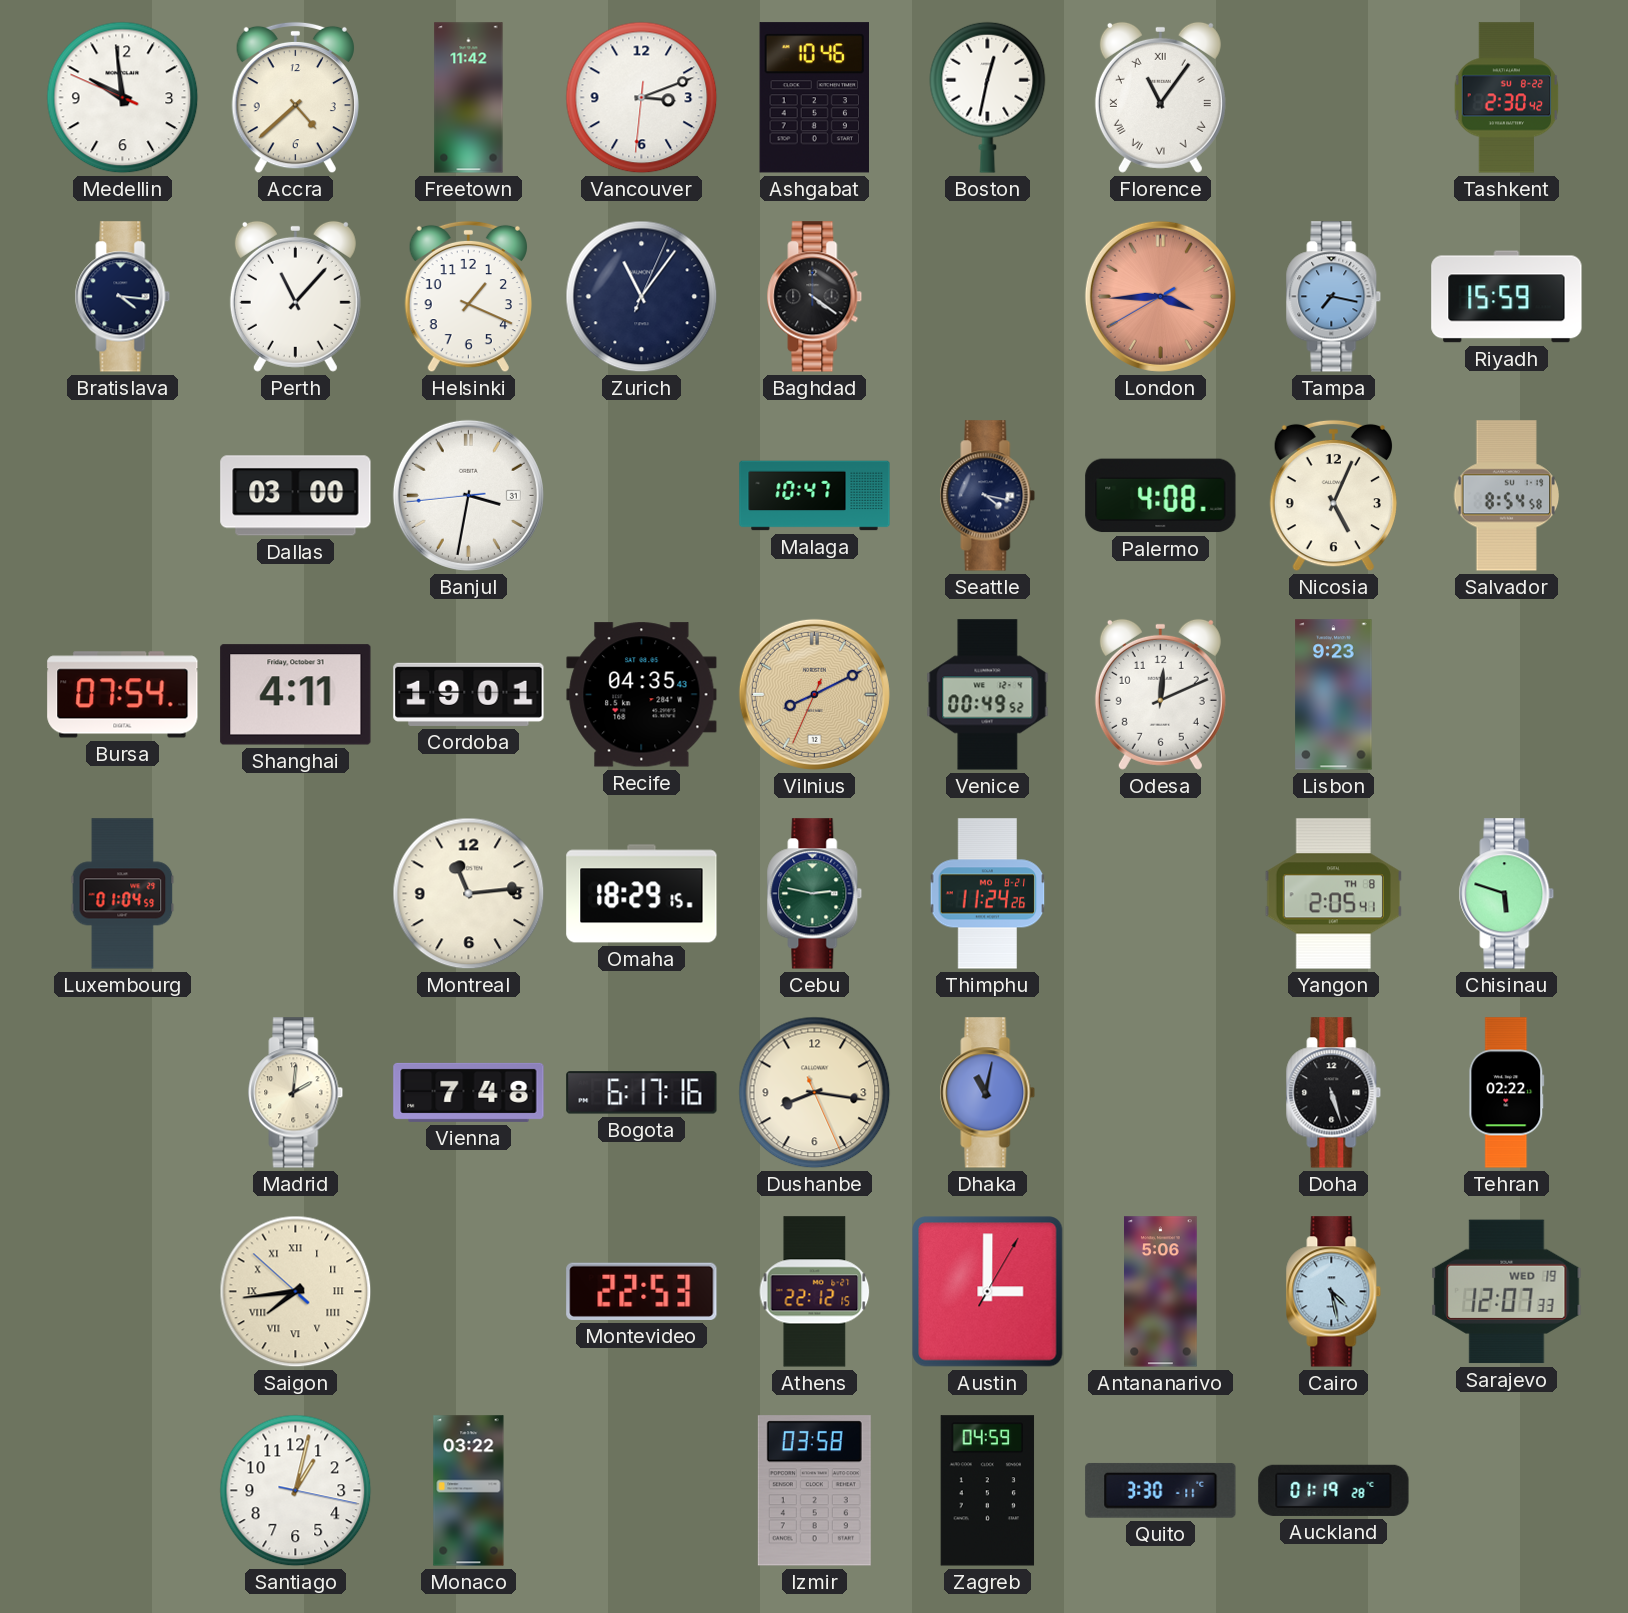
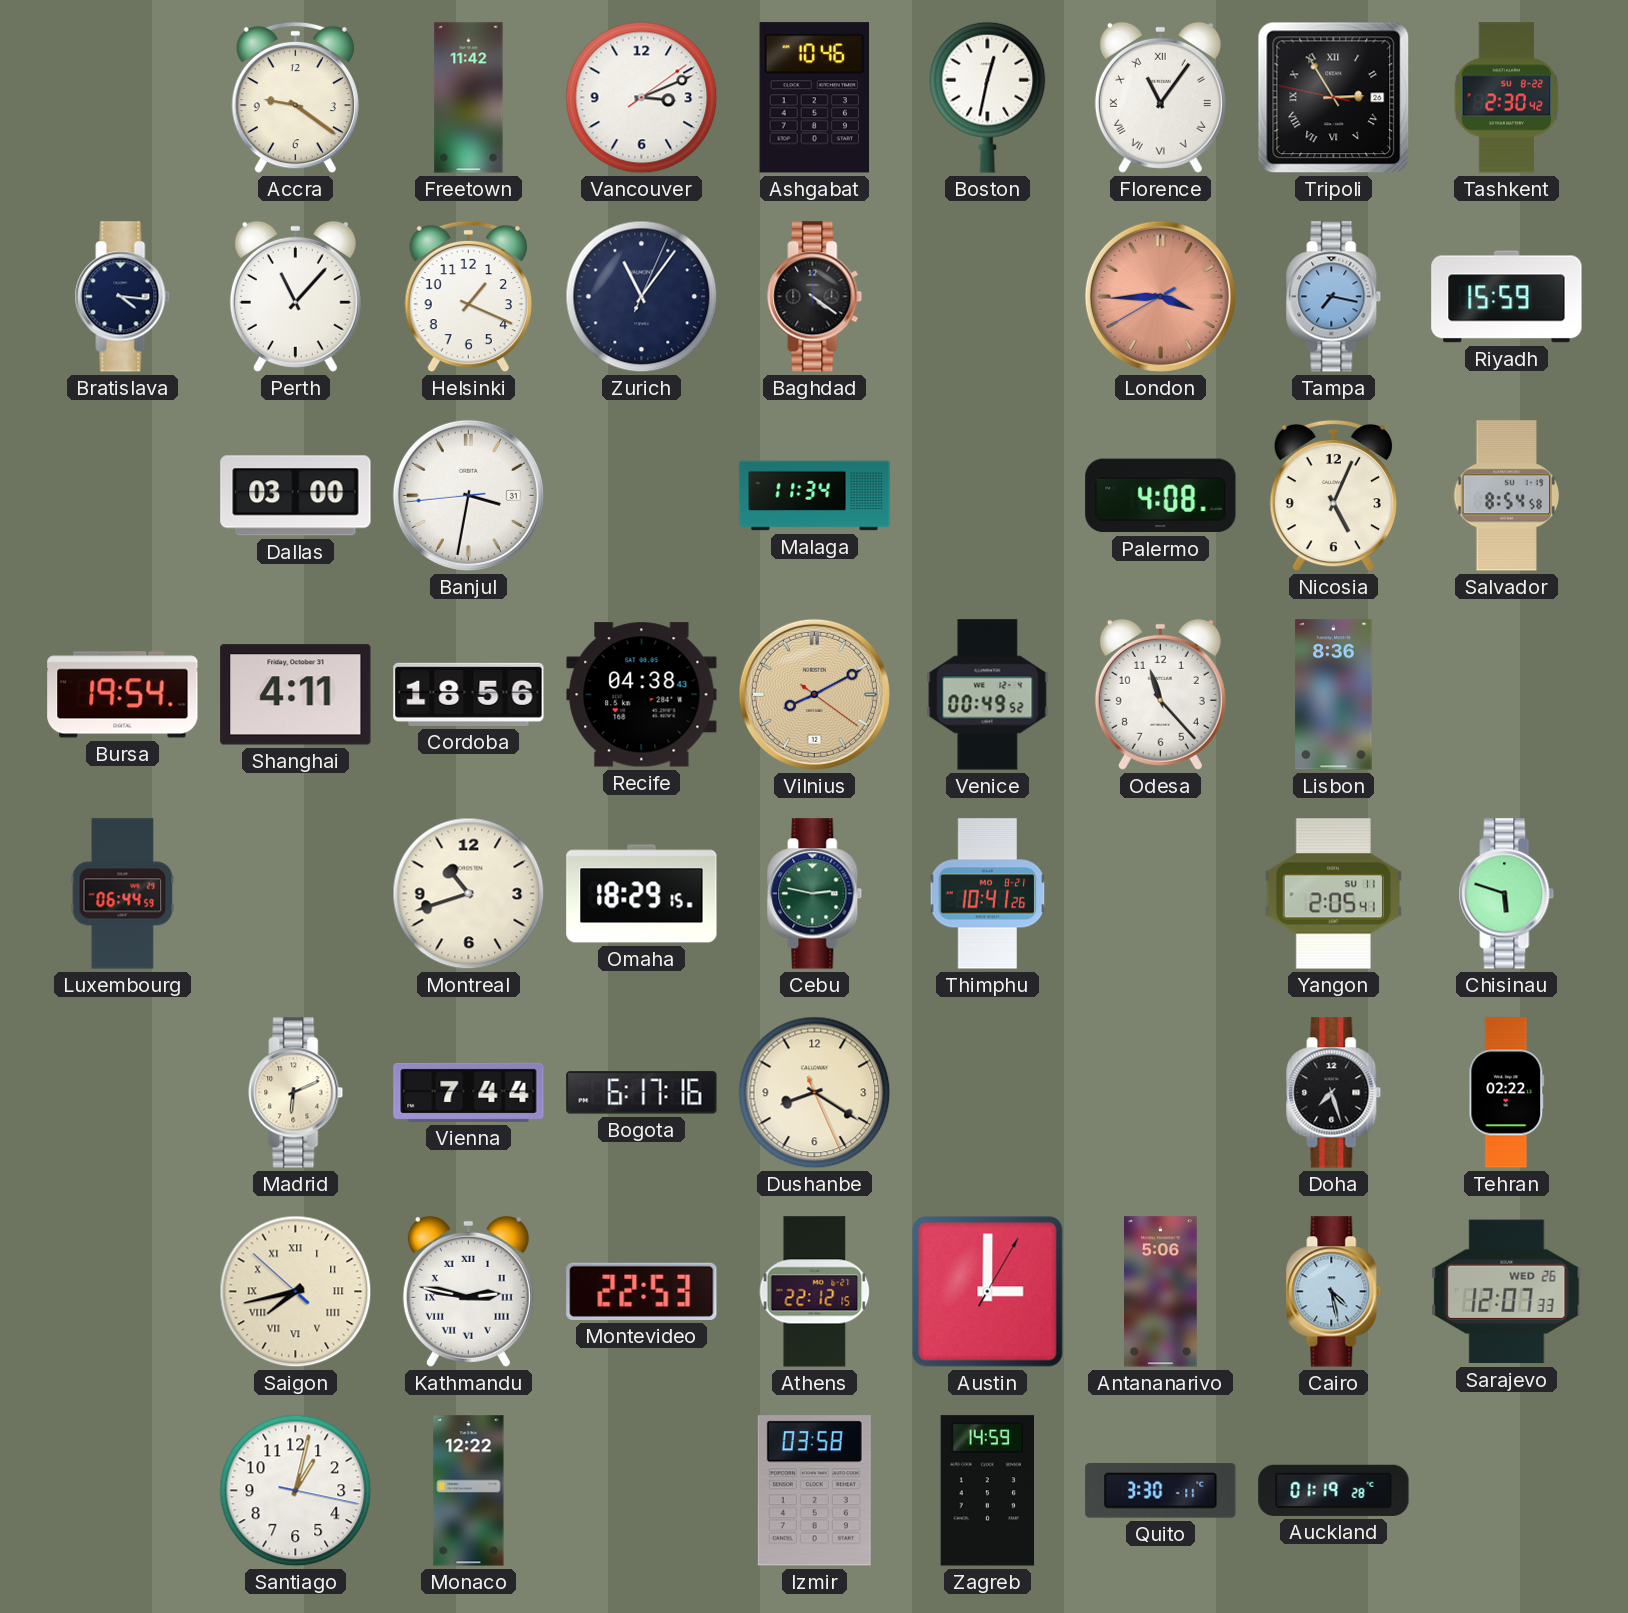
Medellin: 9:58 -> none
Accra: 4:38 -> 9:21
Vancouver: 3:11:31 -> 3:11:09
Tripoli: none -> 2:54
Malaga: 10:47 -> 11:34
Seattle: 4:17 -> none
Bursa: 07:54 -> 19:54
Cordoba: 19:01 -> 18:56
Recife: 04:35 -> 04:38
Vilnius: 8:10:34 -> 8:10:21
Odesa: 12:11 -> 11:23
Lisbon: 9:23 -> 8:36
Luxembourg: 01:04 -> 06:44
Montreal: 11:14 -> 10:42
Thimphu: 11:24 -> 10:41
Yangon date: TH 8 -> SU 11
Madrid: 2:01 -> 6:11
Vienna: 7:48 -> 7:44
Dushanbe: 8:16 -> 8:20
Dhaka: 11:02 -> none
Doha: 5:27 -> 7:27
Saigon: 7:43 -> 7:42
Kathmandu: none -> 2:47
Sarajevo date: WED 19 -> WED 26
Monaco: 03:22 -> 12:22
Zagreb: 04:59 -> 14:59
